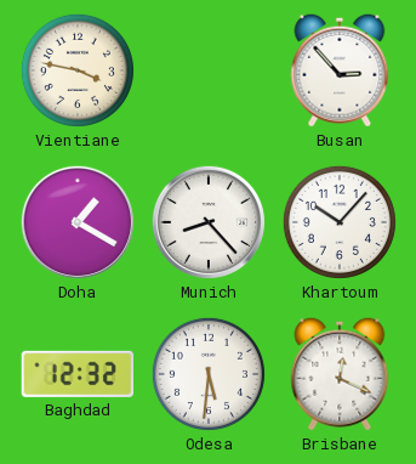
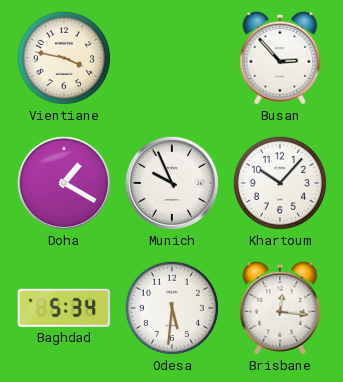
Munich: 8:23 -> 9:56
Baghdad: 12:32 -> 5:34
Brisbane: 12:19 -> 12:16
